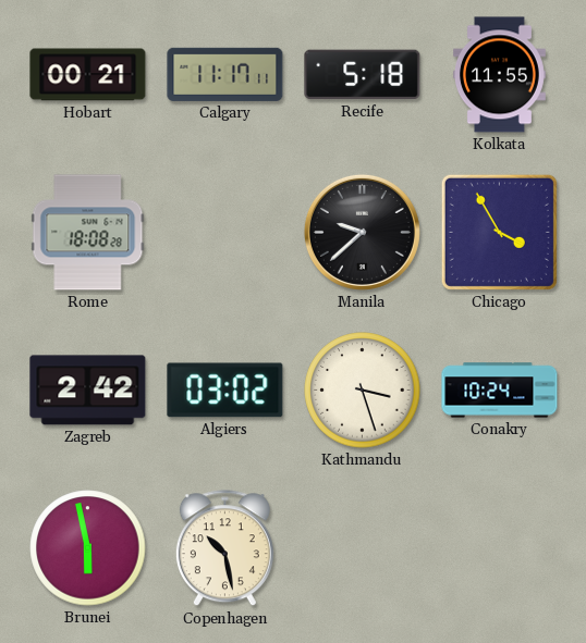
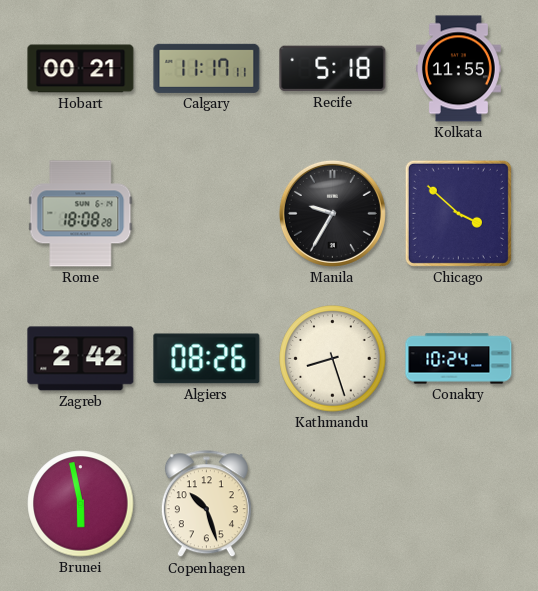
Manila: 9:38 -> 9:35
Chicago: 3:55 -> 3:52
Algiers: 03:02 -> 08:26
Kathmandu: 3:27 -> 8:27
Copenhagen: 10:28 -> 10:27
